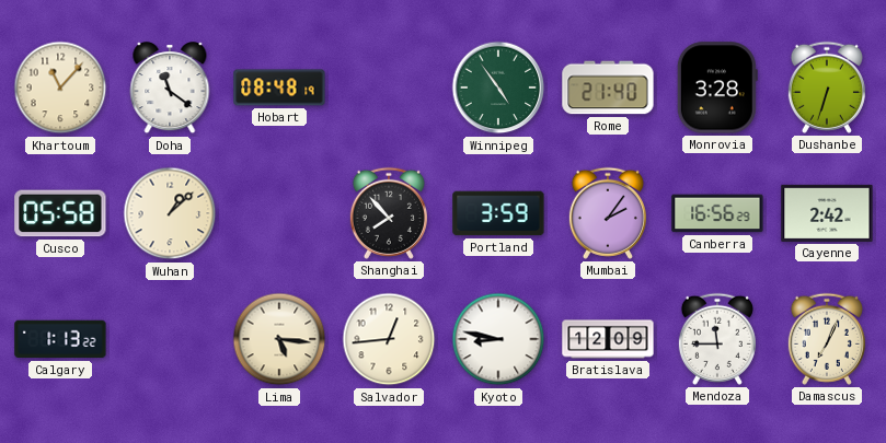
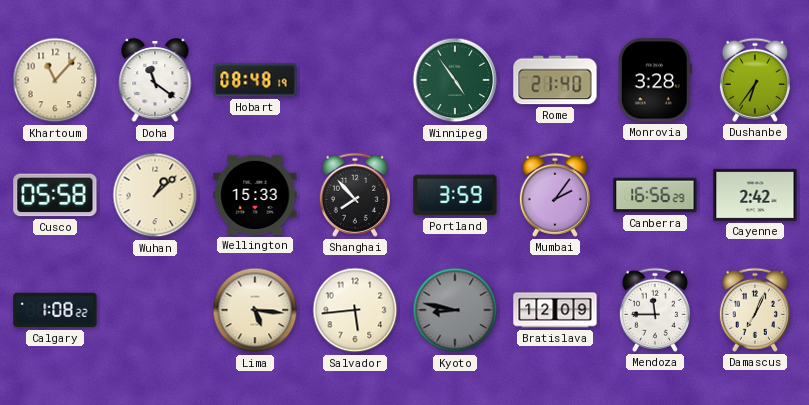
Dushanbe: 6:33 -> 6:36
Wellington: none -> 15:33
Calgary: 1:13 -> 1:08
Salvador: 12:44 -> 5:44
Kyoto dial: white -> grey
